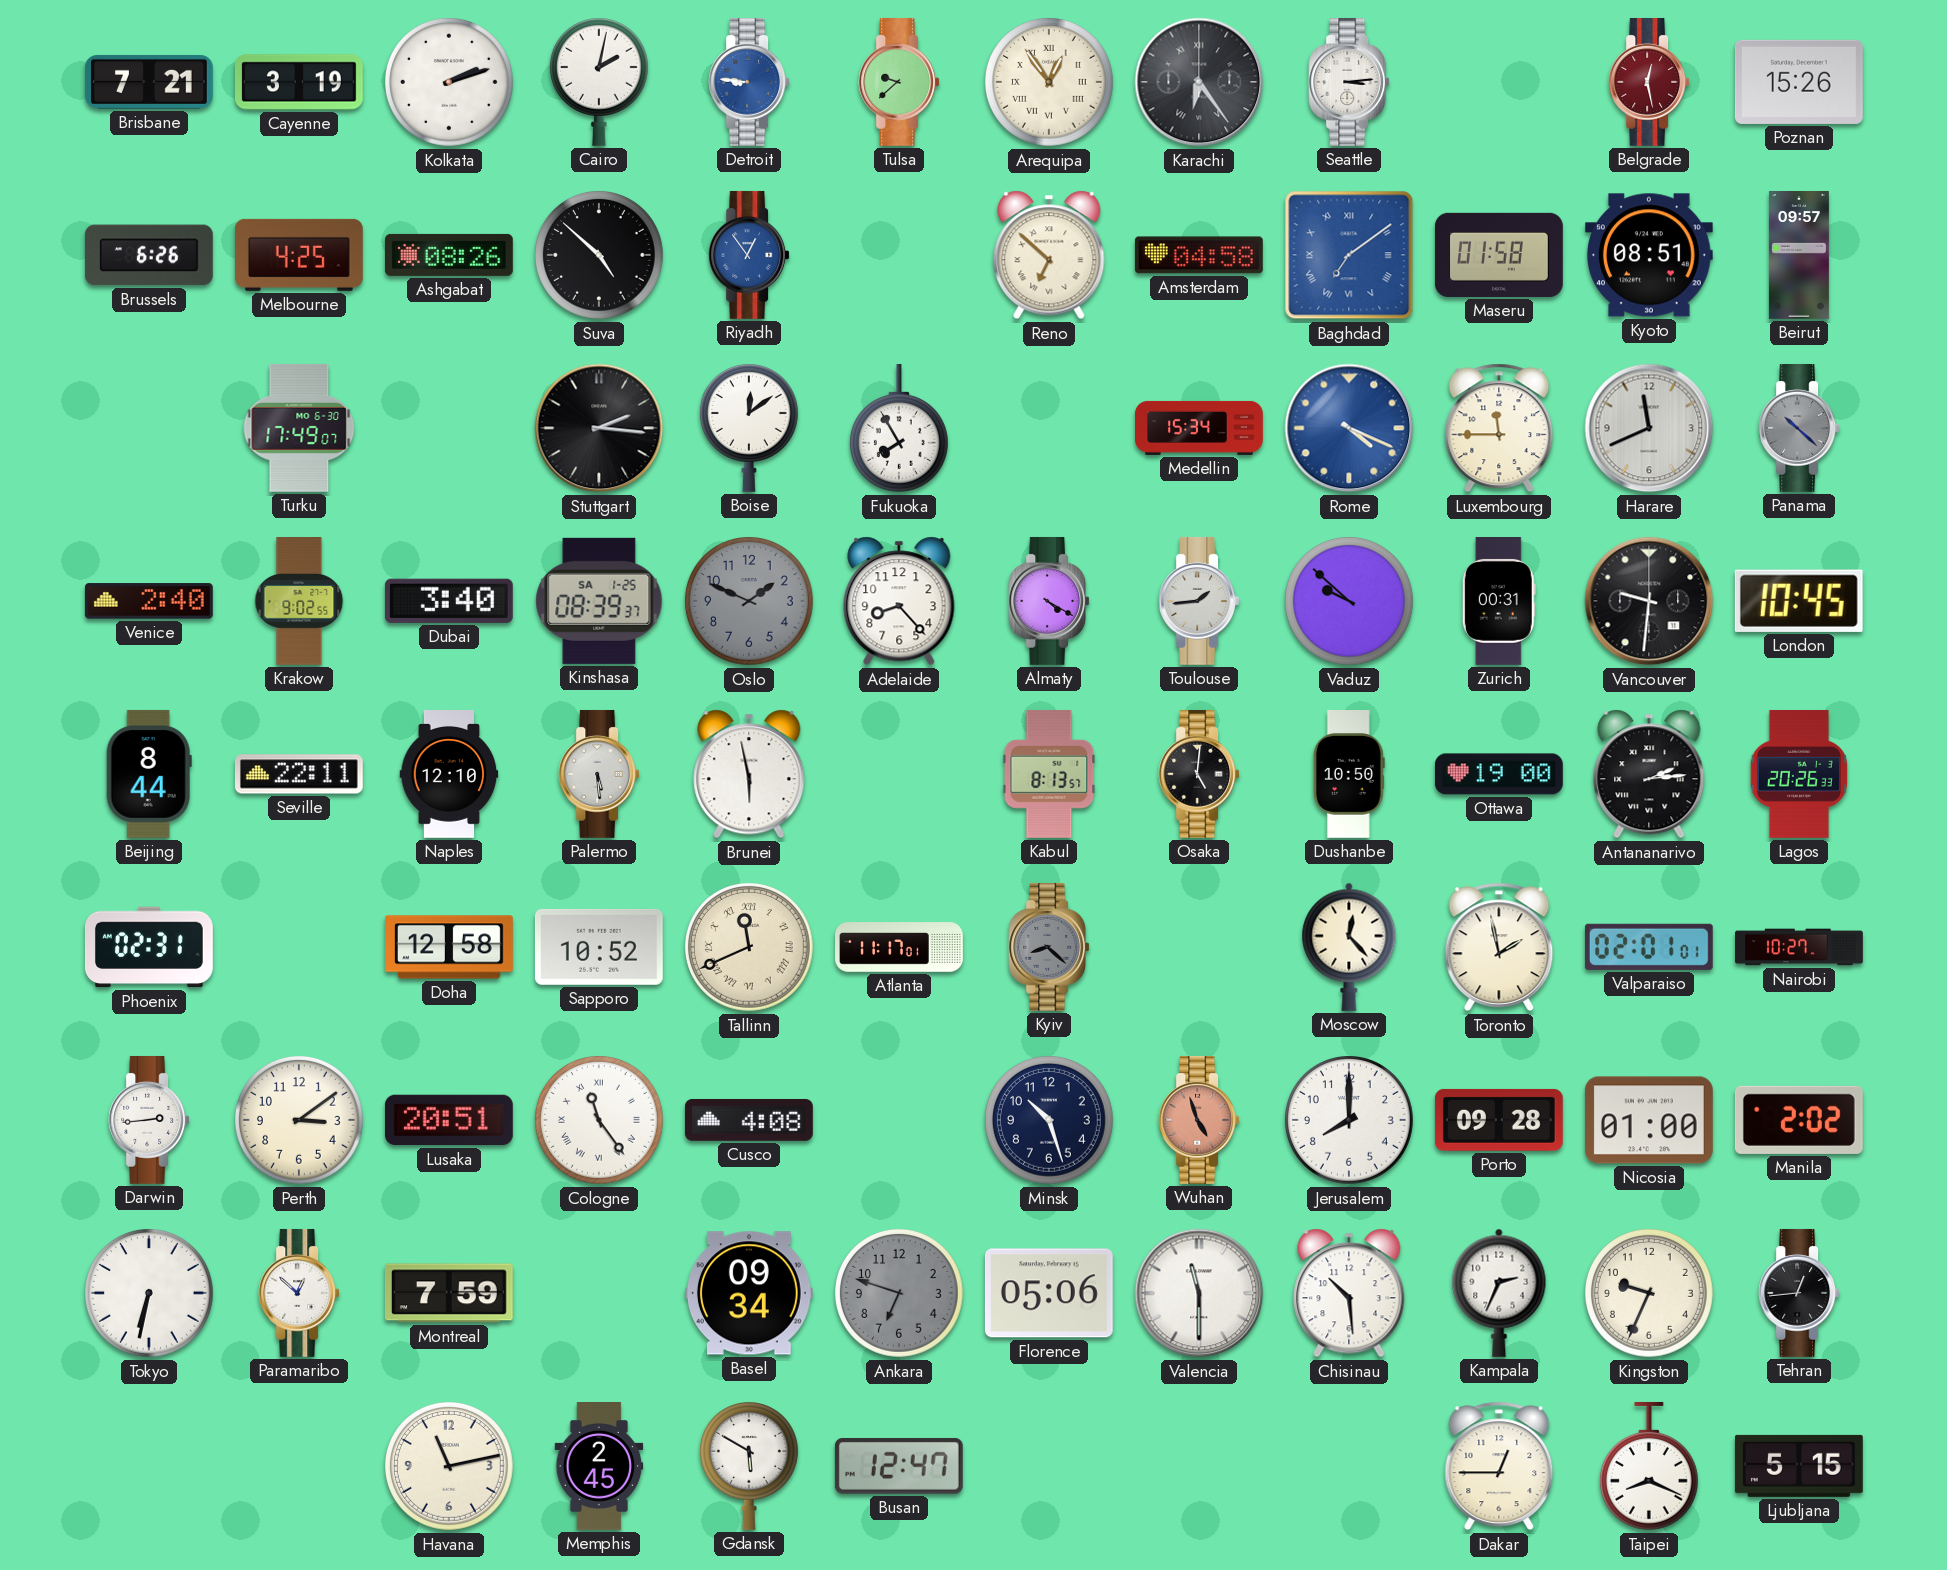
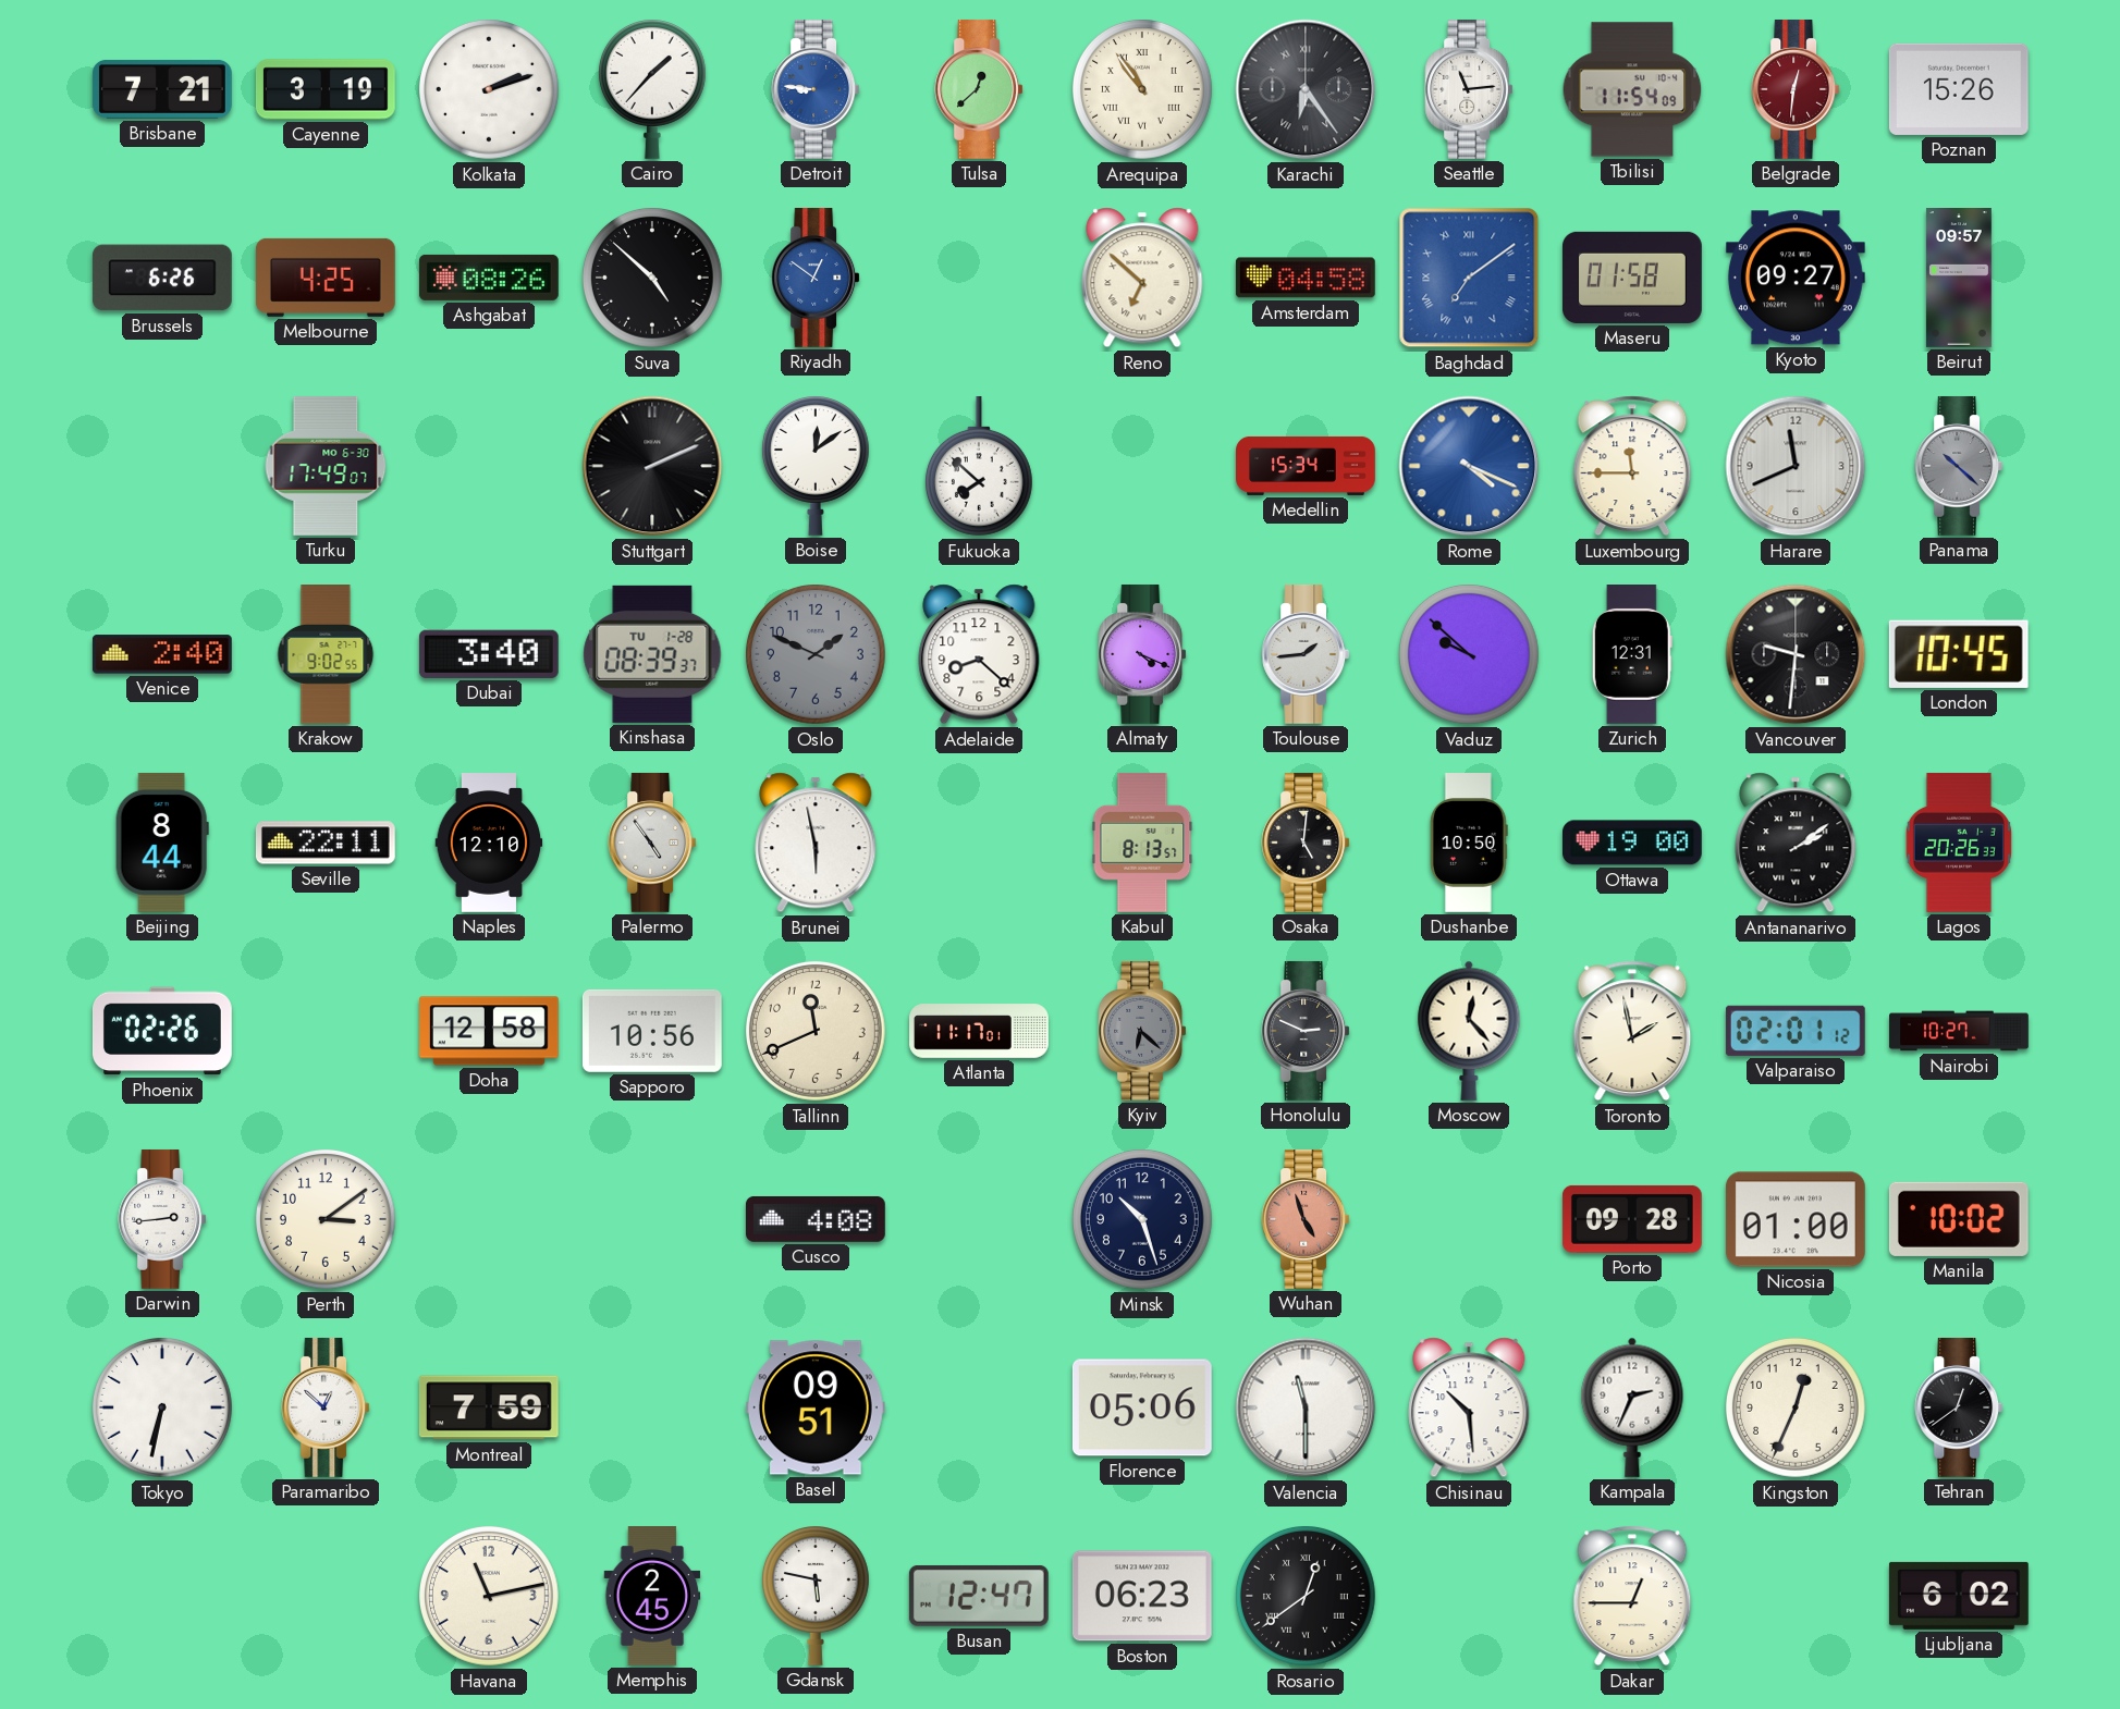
Cairo: 2:02 -> 1:37
Tulsa: 9:38 -> 12:38
Arequipa: 12:54 -> 10:54
Seattle: 3:14 -> 11:14
Tbilisi: none -> 11:54
Belgrade: 12:28 -> 12:31
Riyadh: 12:54 -> 12:51
Kyoto: 08:51 -> 09:27
Stuttgart: 2:16 -> 2:11
Fukuoka: 7:55 -> 7:52
Kinshasa date: SA 1-25 -> TU 1-28
Adelaide: 8:23 -> 8:22
Almaty: 4:20 -> 4:19
Zurich: 00:31 -> 12:31
Palermo: 5:29 -> 4:54
Antananarivo: 2:14 -> 2:09
Phoenix: 02:31 -> 02:26
Sapporo: 10:52 -> 10:56
Tallinn numerals: Roman -> Arabic
Kyiv: 8:22 -> 6:22
Honolulu: none -> 2:49
Valparaiso: 02:01:01 -> 02:01:12
Lusaka: 20:51 -> none
Cologne: 11:24 -> none
Jerusalem: 8:00 -> none
Manila: 2:02 -> 10:02
Basel: 09:34 -> 09:51
Ankara: 6:48 -> none
Kingston: 9:34 -> 12:34
Tehran: 12:44 -> 12:39
Gdansk: 5:50 -> 5:47
Boston: none -> 06:23
Rosario: none -> 12:39
Taipei: 8:19 -> none
Ljubljana: 5:15 -> 6:02
